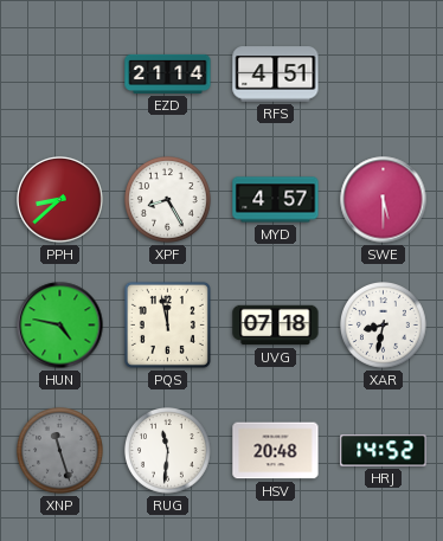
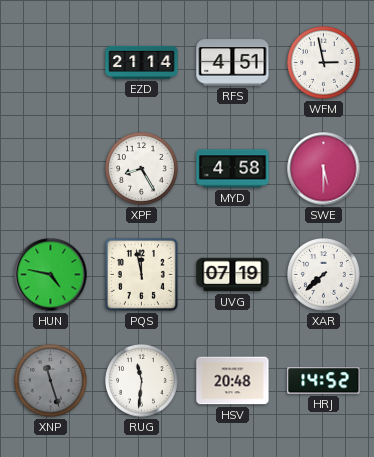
WFM: none -> 2:58
PPH: 8:38 -> none
MYD: 4:57 -> 4:58
UVG: 07:18 -> 07:19
XAR: 8:32 -> 7:38
